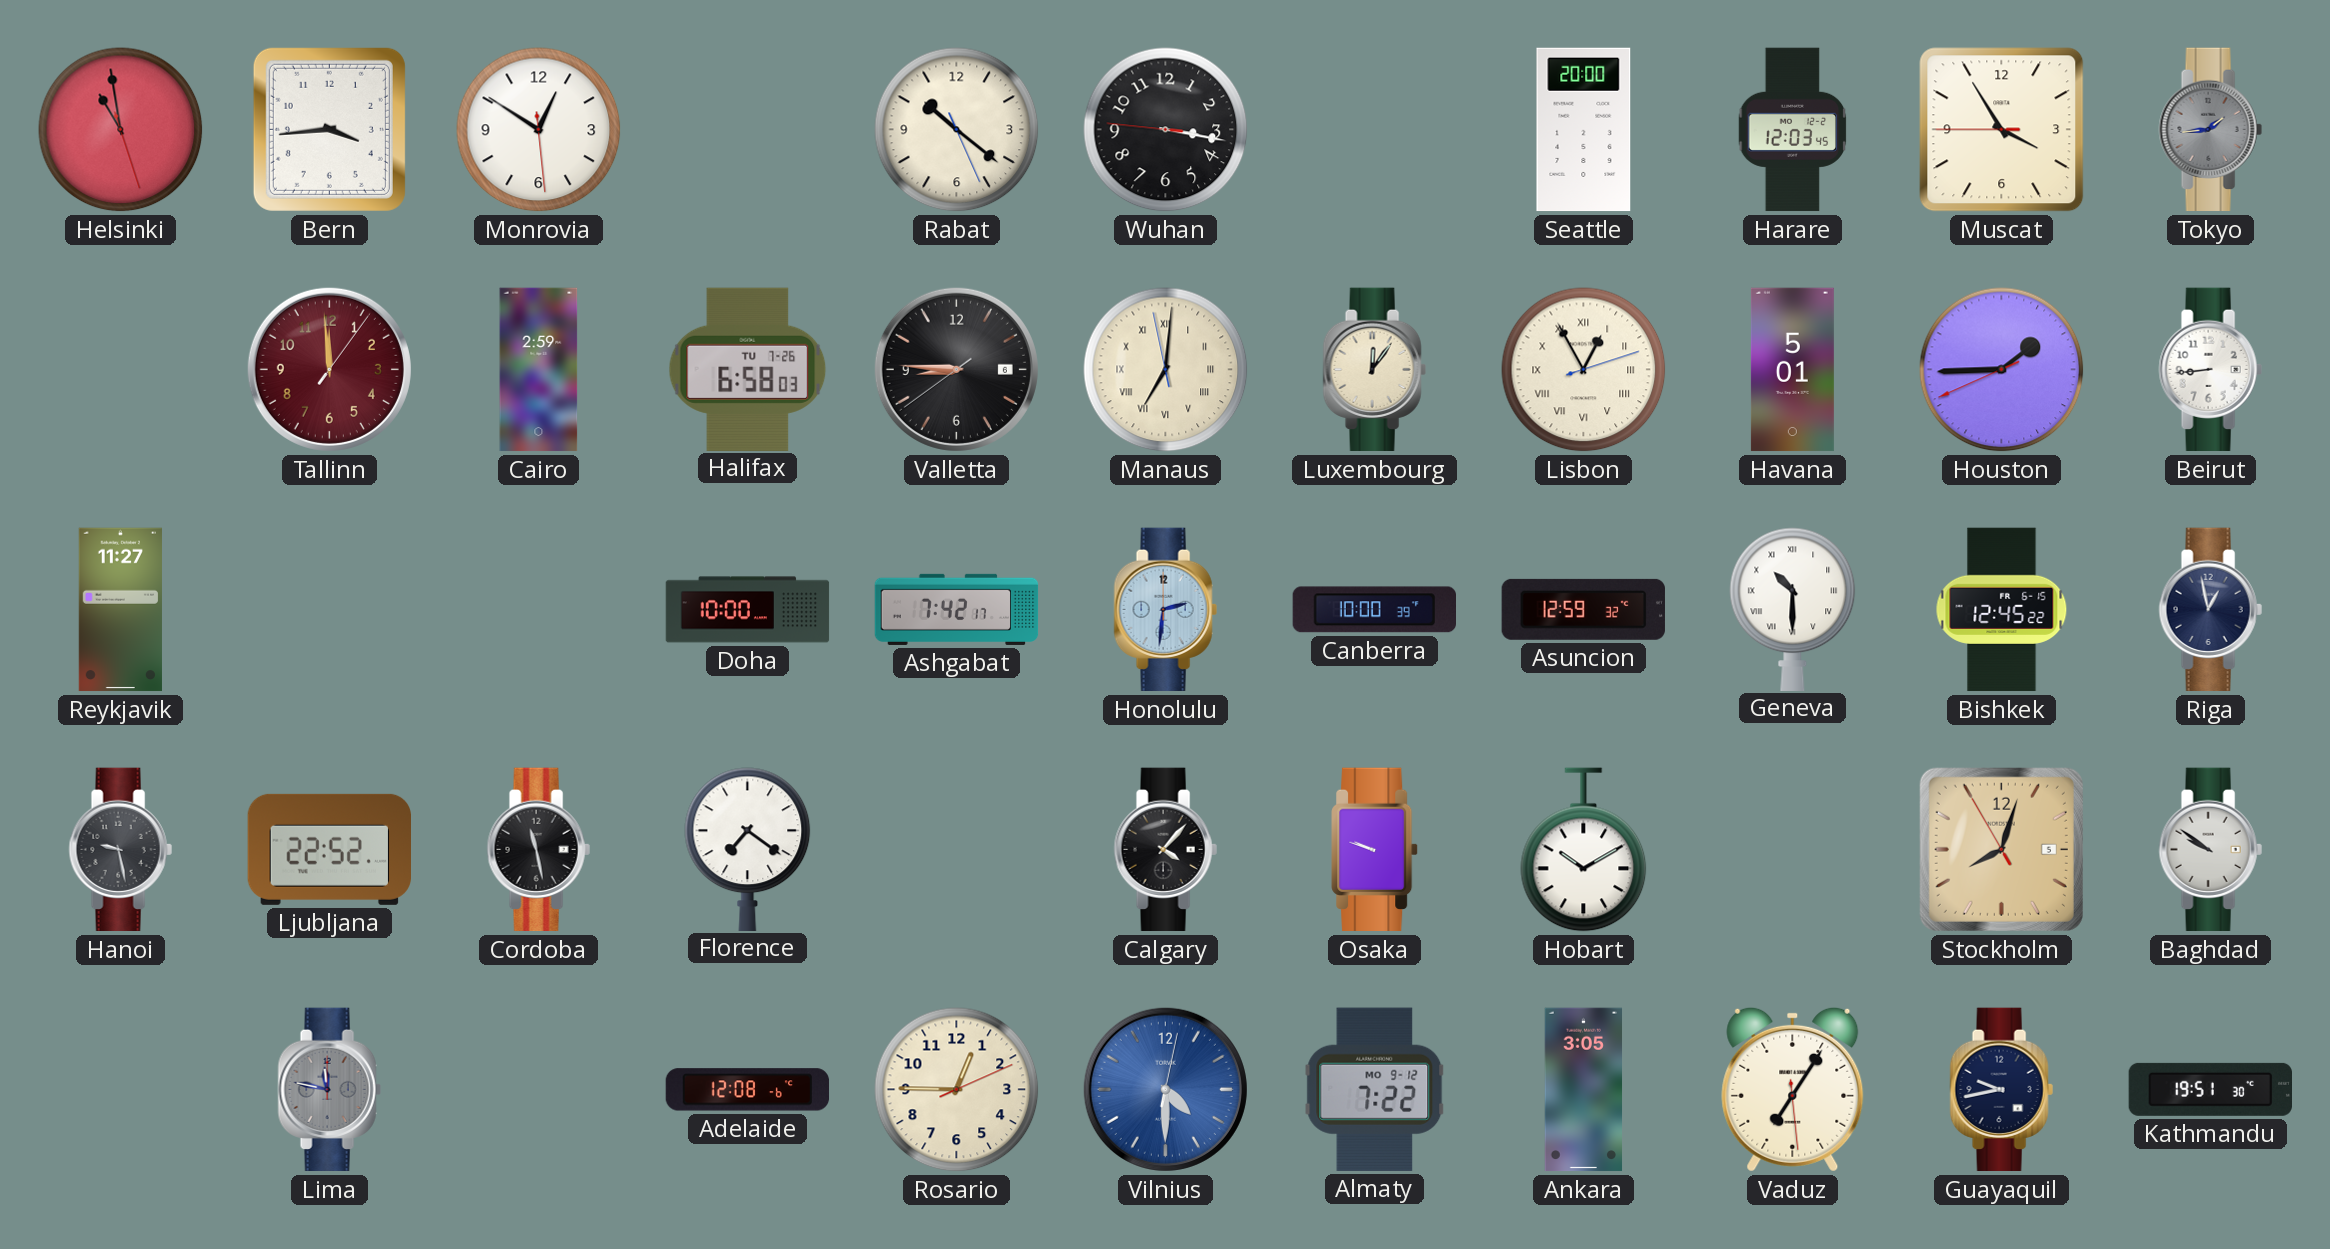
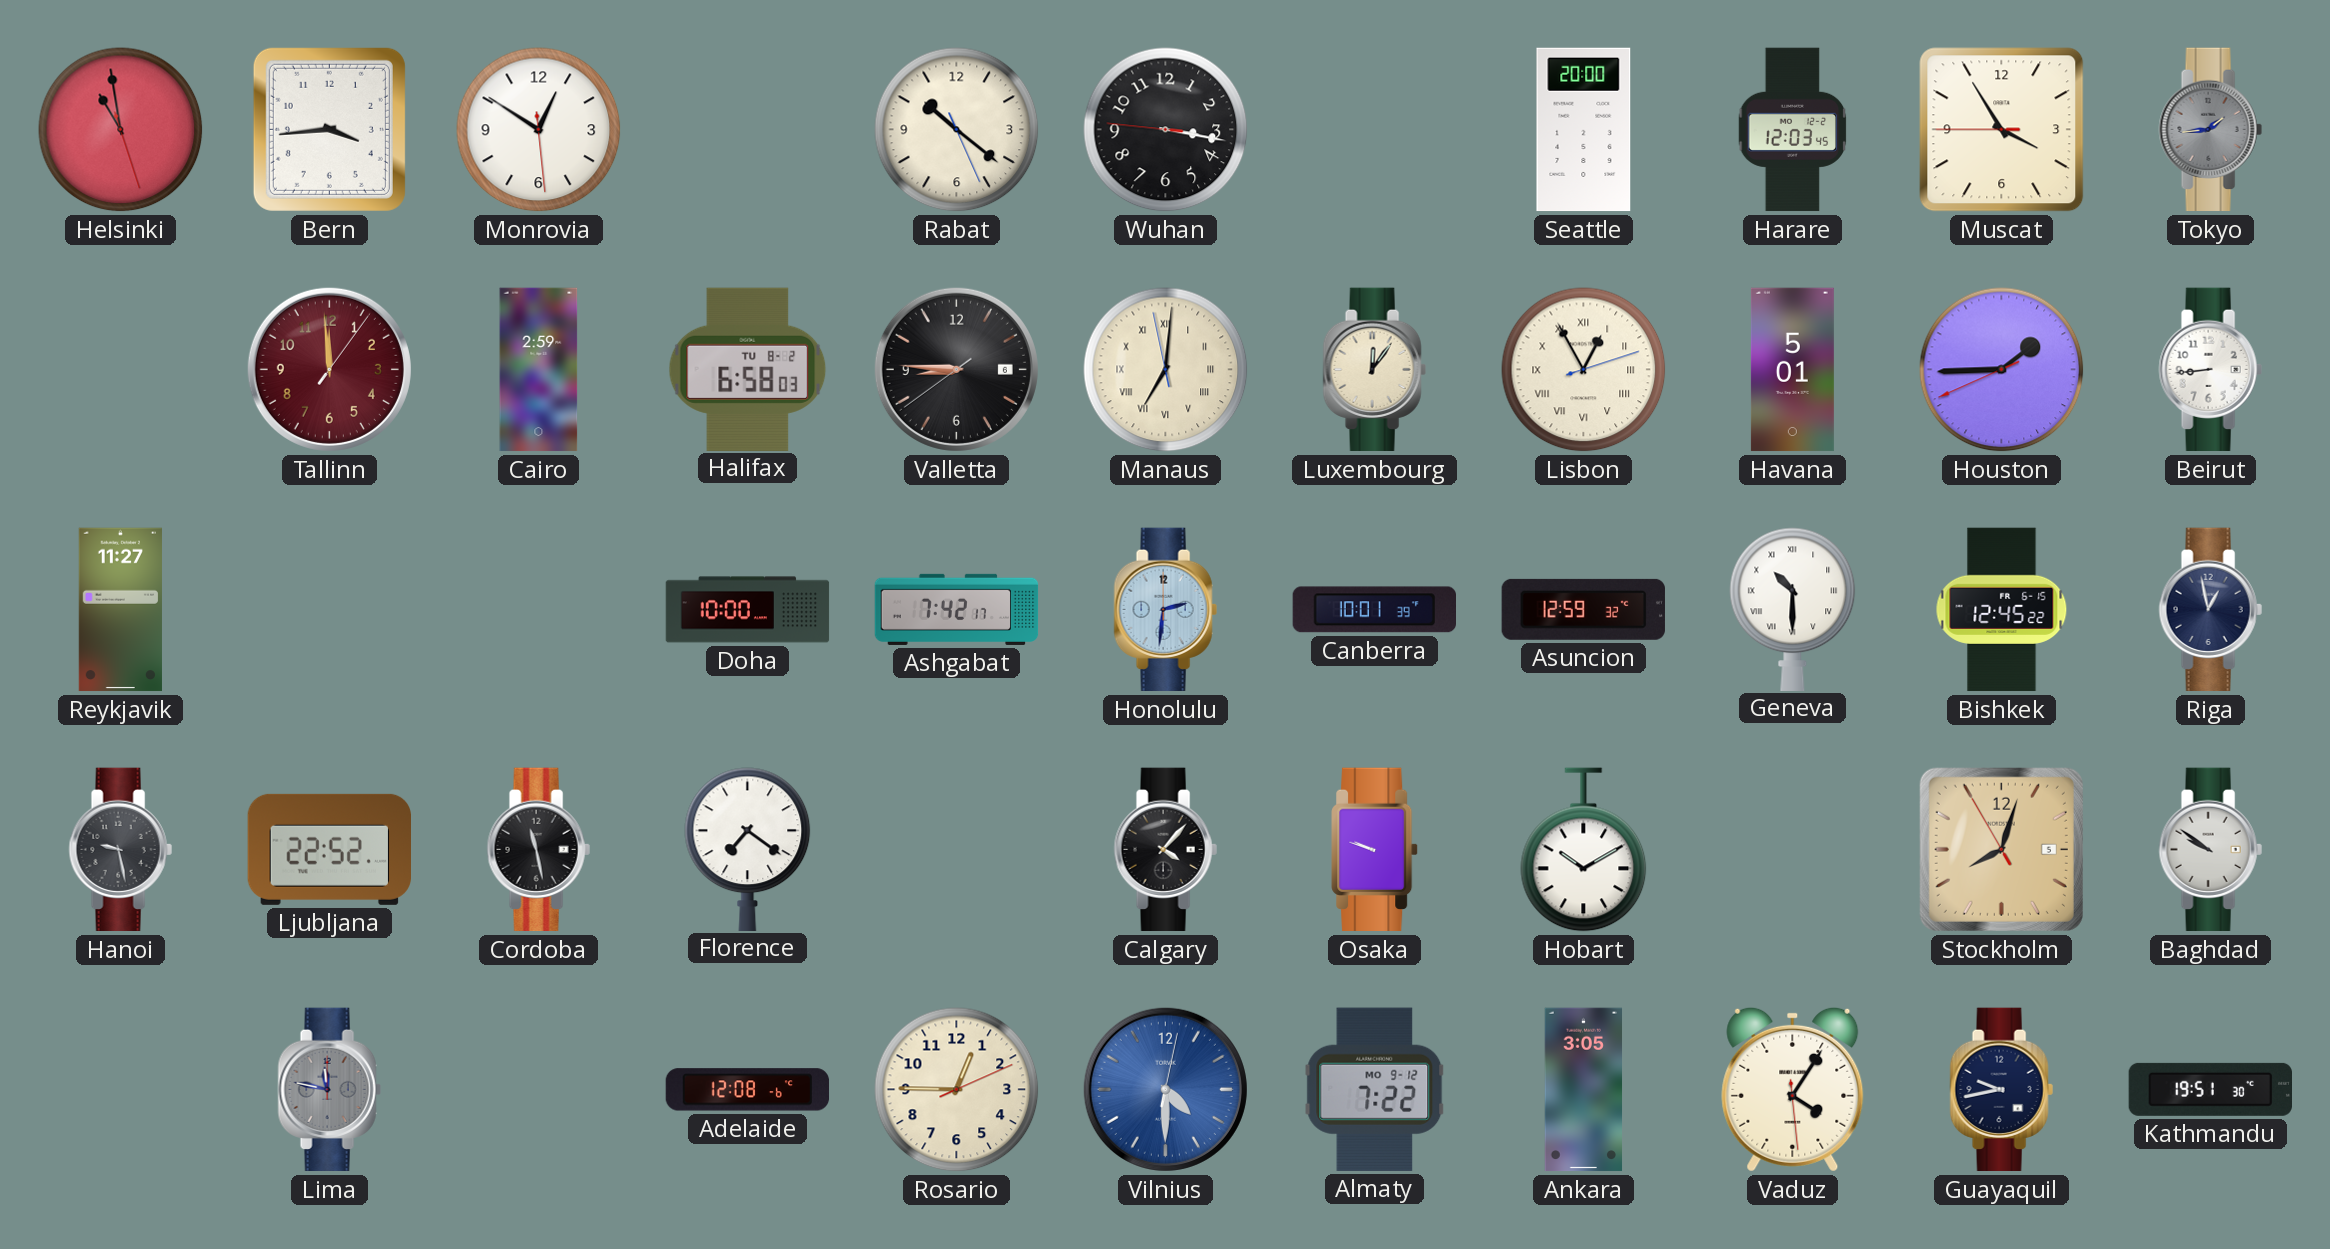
Halifax date: TU 7-26 -> TU 8-2
Canberra: 10:00 -> 10:01
Vaduz: 7:05 -> 4:05
